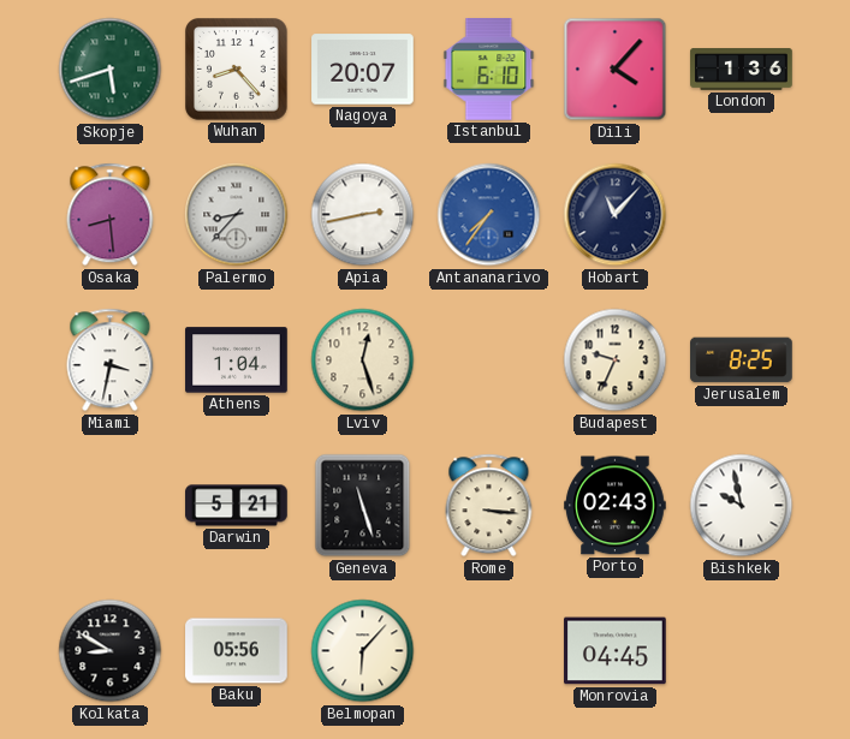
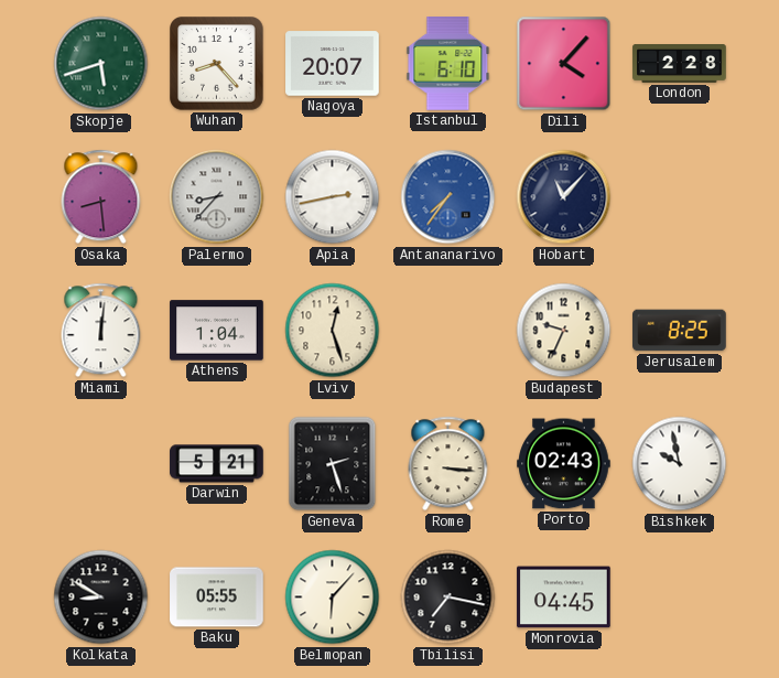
London: 1:36 -> 2:28
Miami: 3:32 -> 12:01
Geneva: 11:27 -> 2:27
Baku: 05:56 -> 05:55
Tbilisi: none -> 7:17
